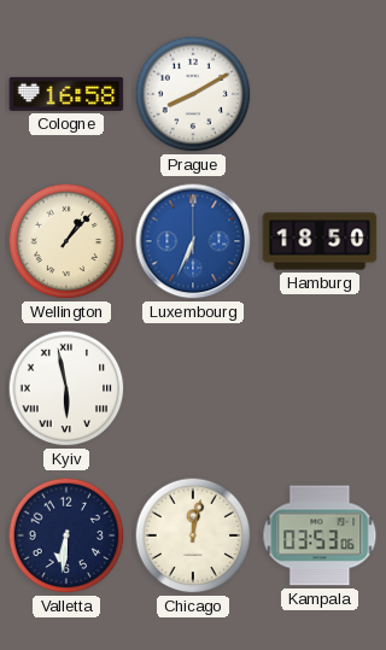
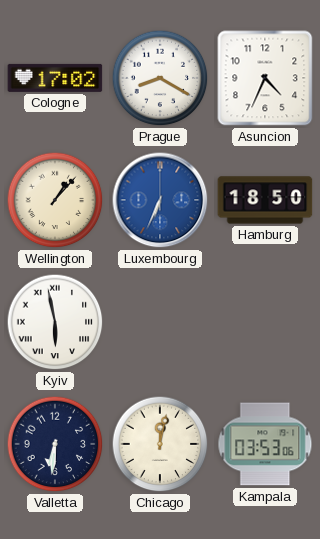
Cologne: 16:58 -> 17:02
Prague: 8:10 -> 8:20
Asuncion: none -> 4:34
